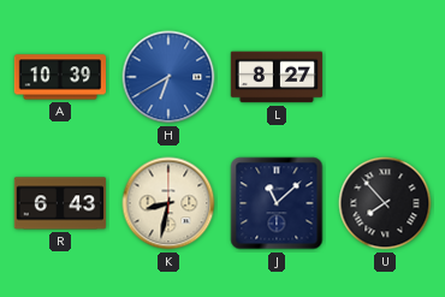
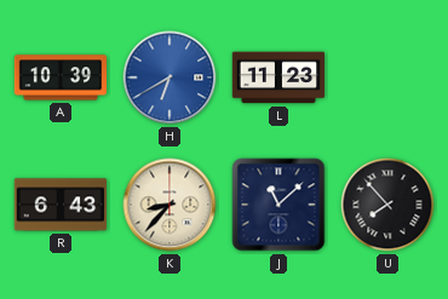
L: 8:27 -> 11:23
K: 8:32 -> 8:37
